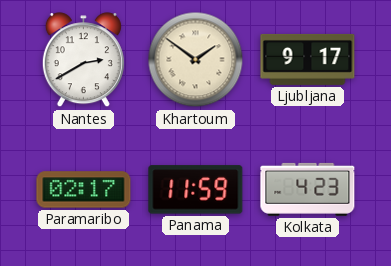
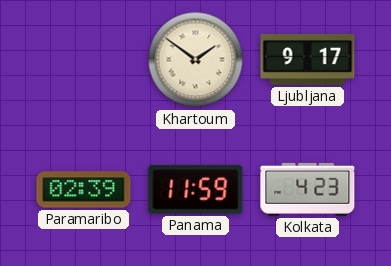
Nantes: 2:40 -> none
Paramaribo: 02:17 -> 02:39
